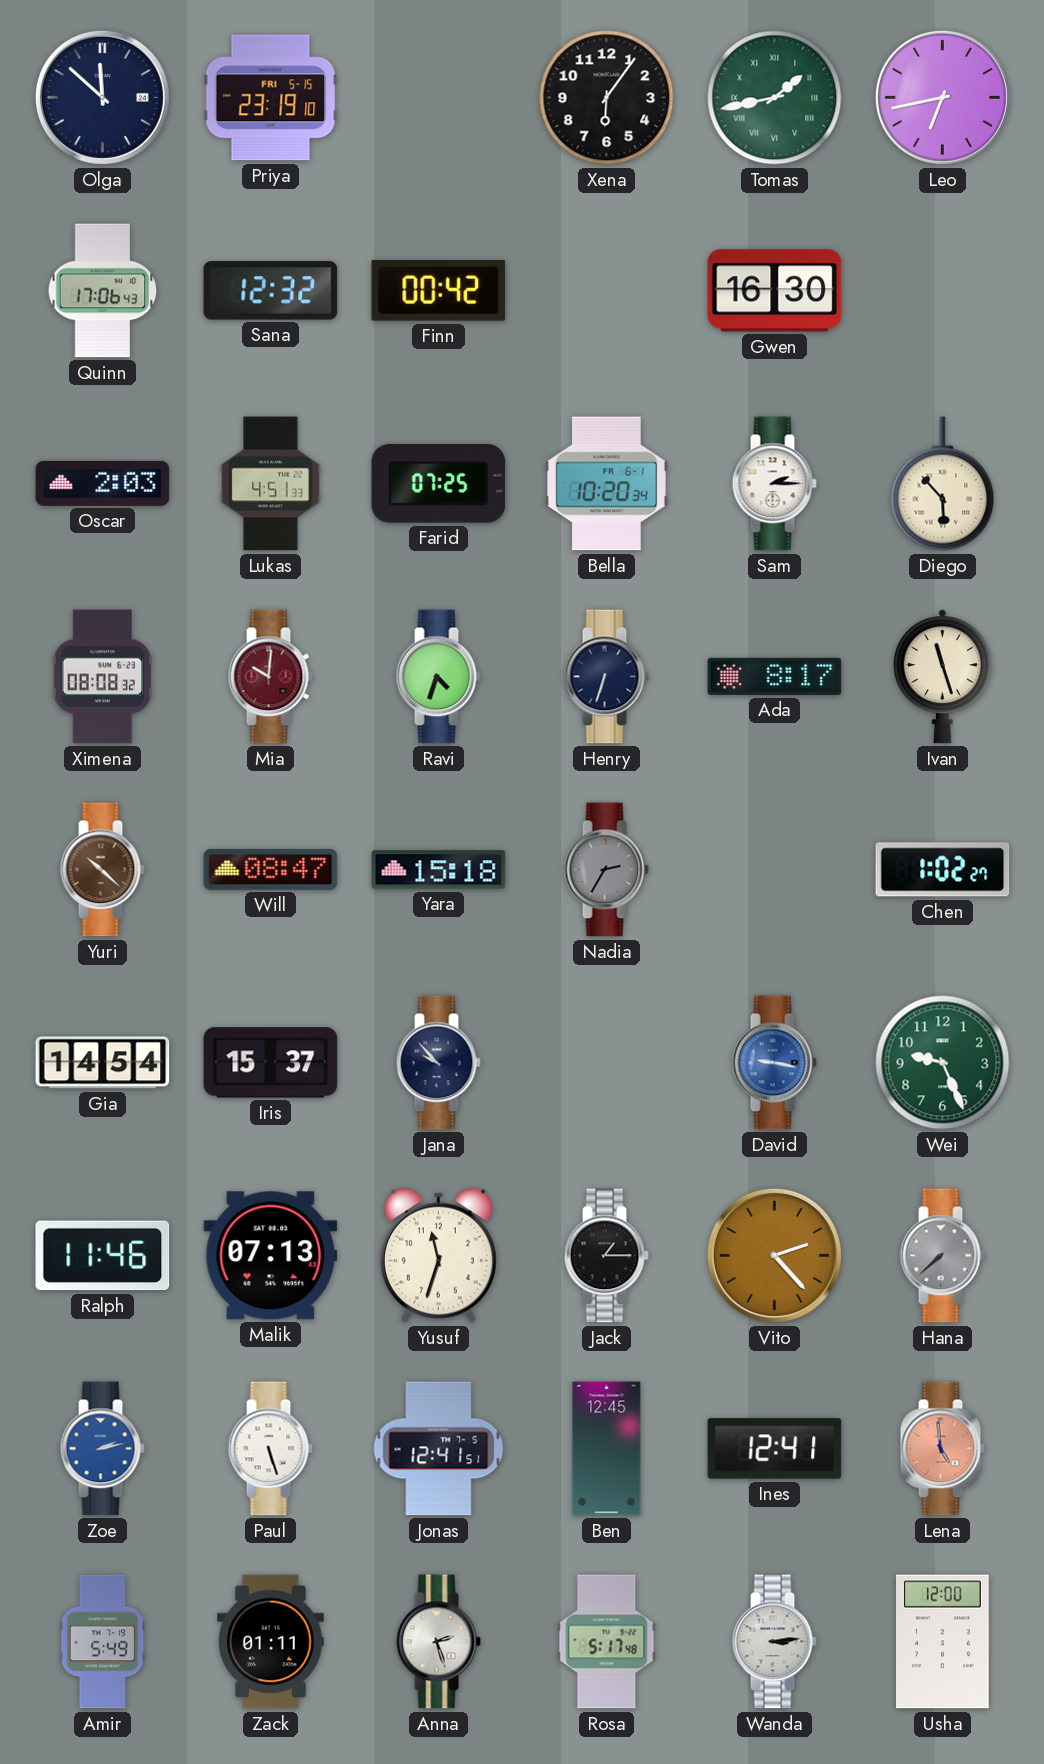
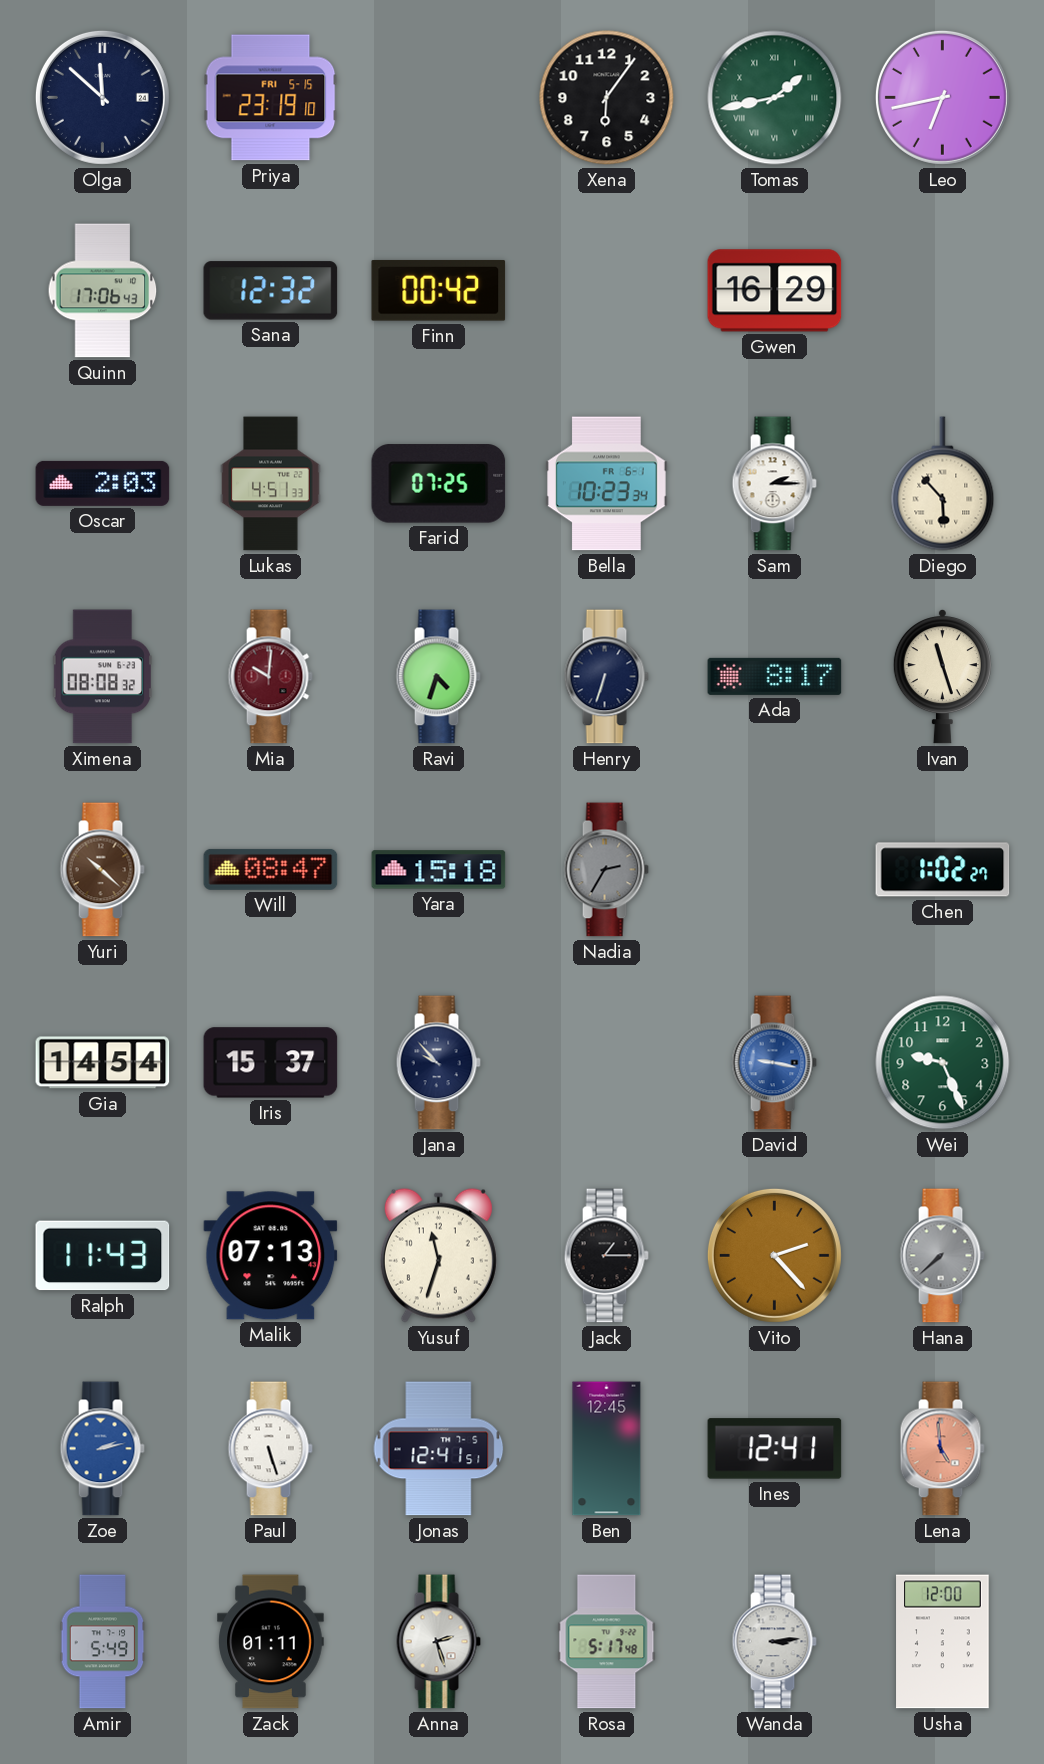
Gwen: 16:30 -> 16:29
Bella: 10:20 -> 10:23
Ralph: 11:46 -> 11:43
